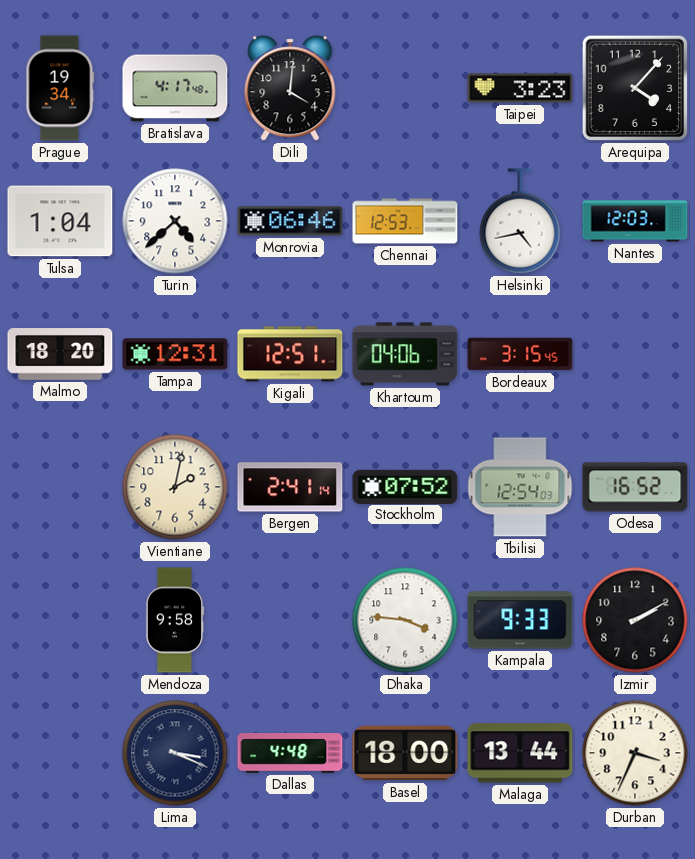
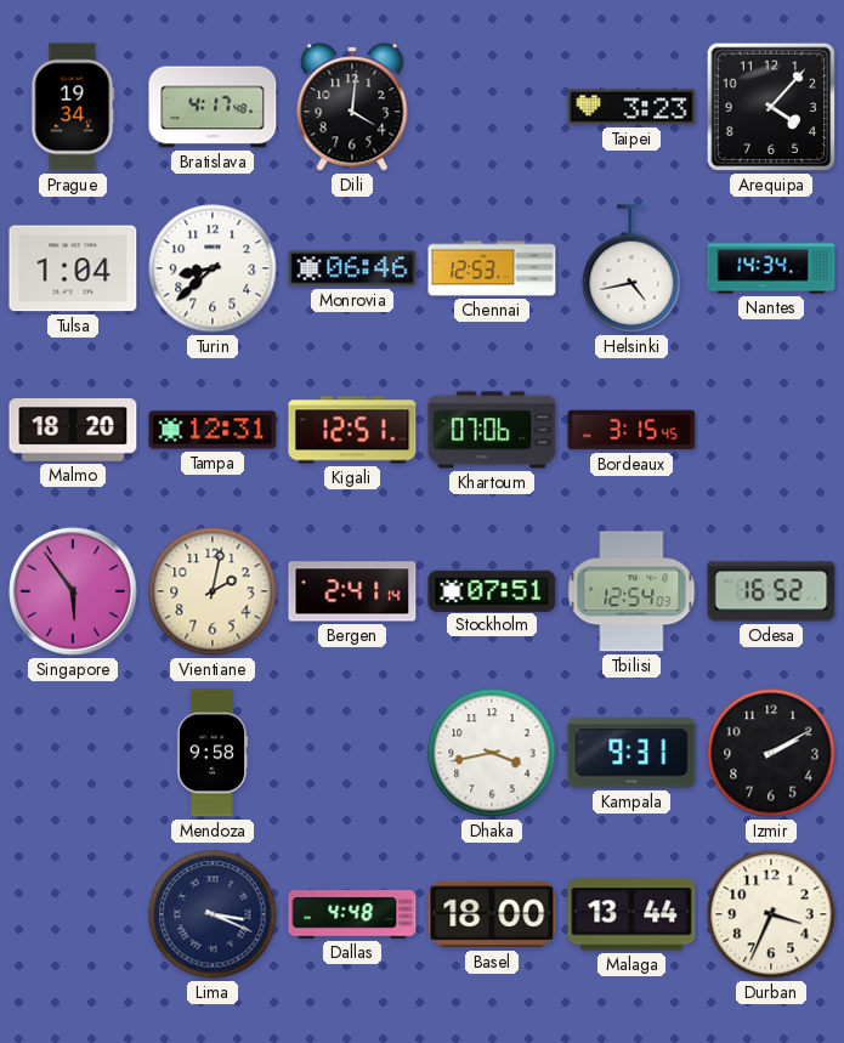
Turin: 4:38 -> 8:38
Nantes: 12:03 -> 14:34
Khartoum: 04:06 -> 07:06
Singapore: none -> 5:54
Stockholm: 07:52 -> 07:51
Dhaka: 3:46 -> 3:43
Kampala: 9:33 -> 9:31
